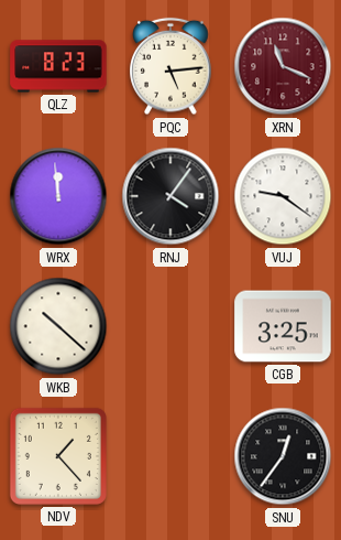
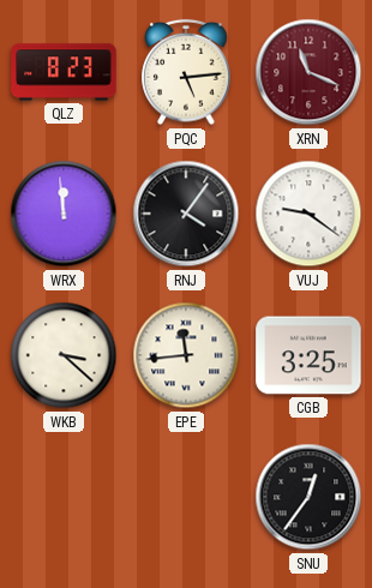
WKB: 10:22 -> 3:22
EPE: none -> 11:44
NDV: 1:23 -> none
